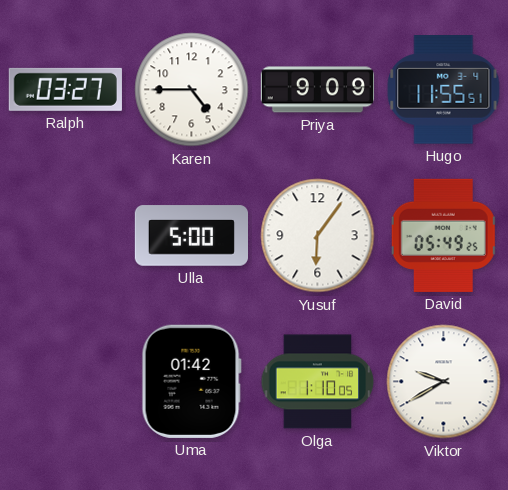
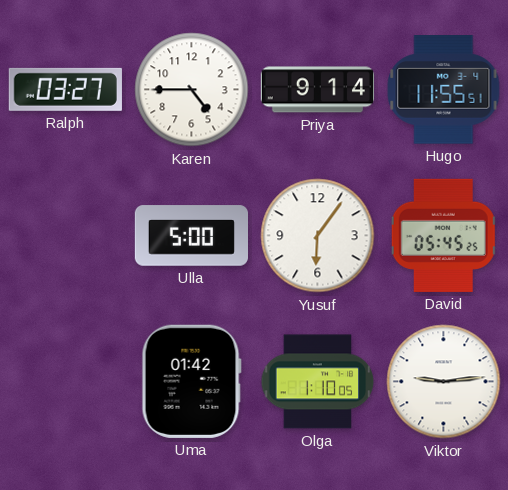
Priya: 9:09 -> 9:14
David: 05:49 -> 05:45
Viktor: 9:40 -> 9:14
